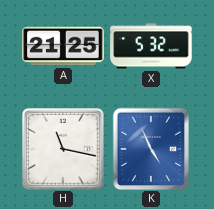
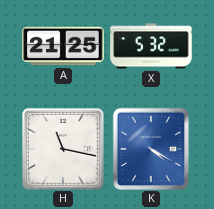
K: 4:56 -> 4:20
